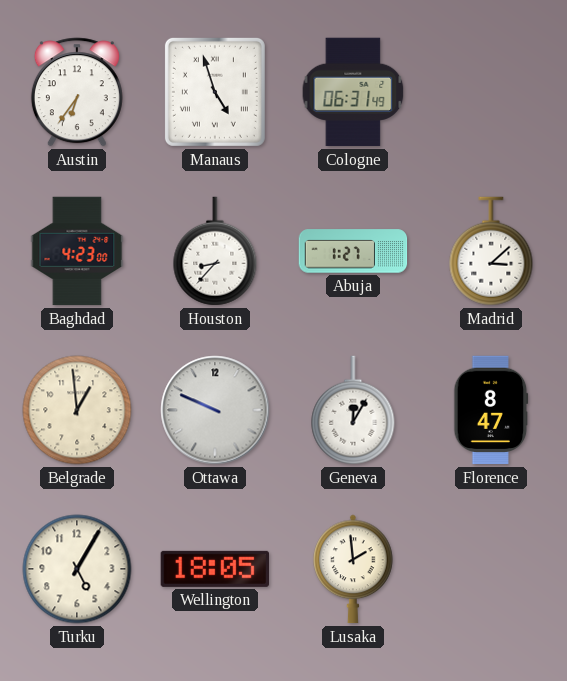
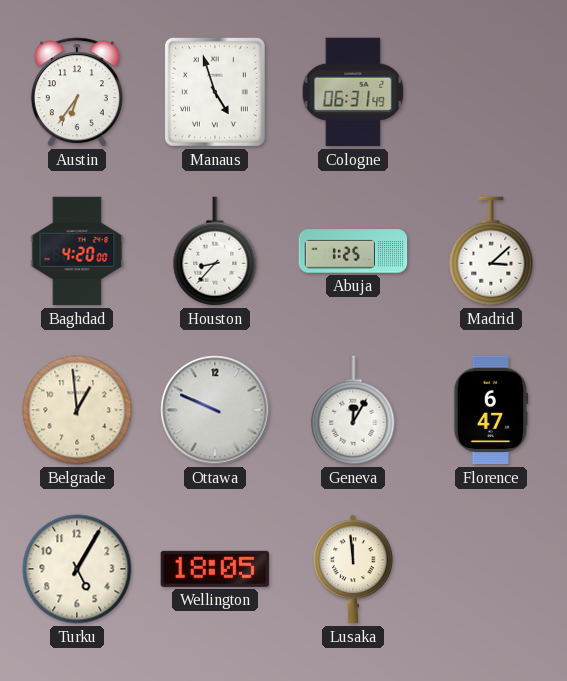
Baghdad: 4:23 -> 4:20
Abuja: 1:27 -> 1:25
Florence: 8:47 -> 6:47
Lusaka: 1:59 -> 11:59
